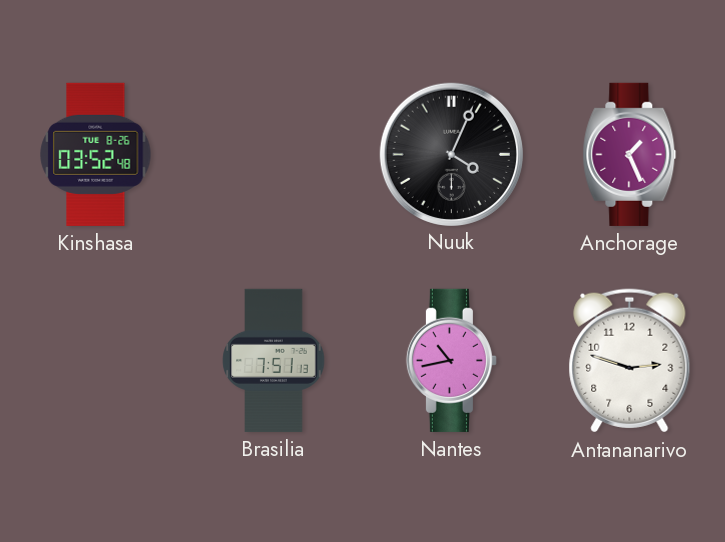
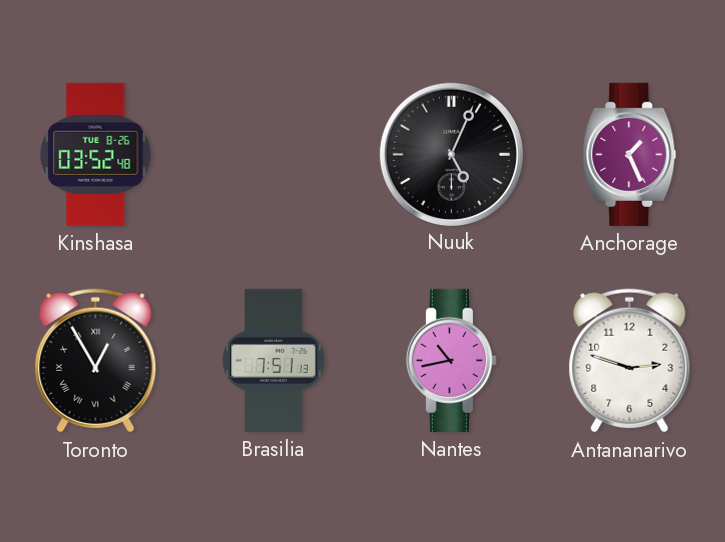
Nuuk: 4:04 -> 5:04
Toronto: none -> 12:55
